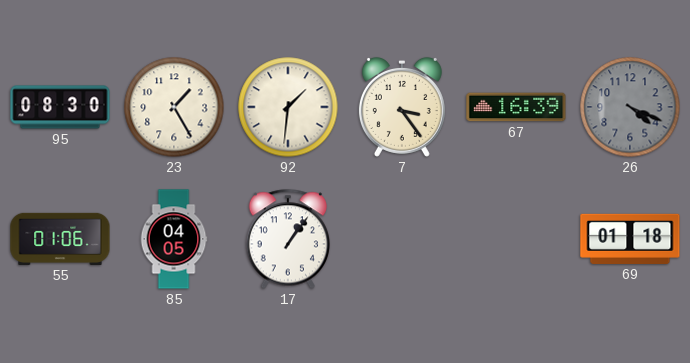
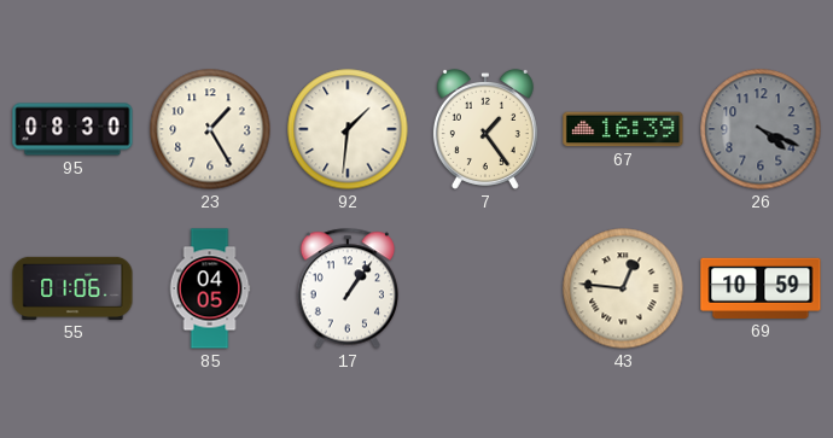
7: 3:24 -> 1:24
43: none -> 12:46
69: 01:18 -> 10:59
